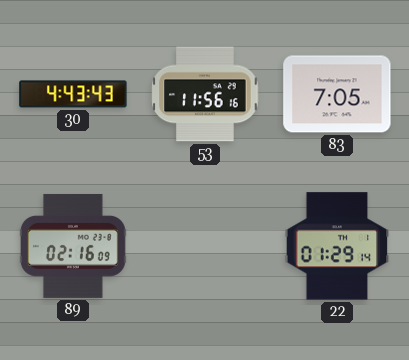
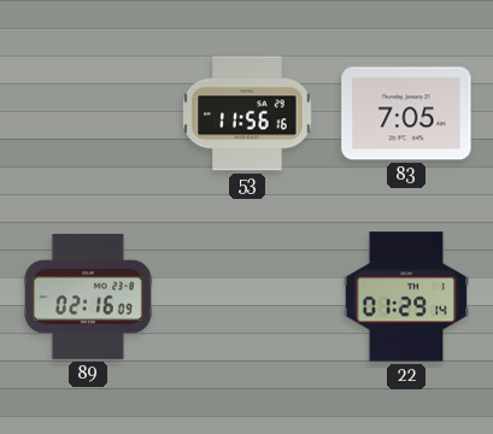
30: 4:43 -> none
